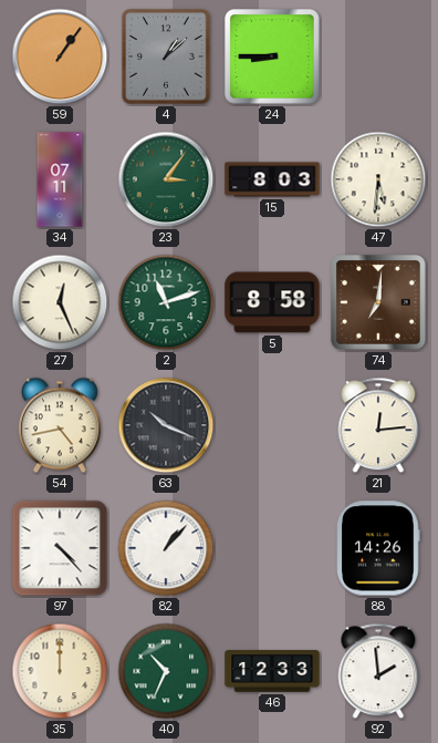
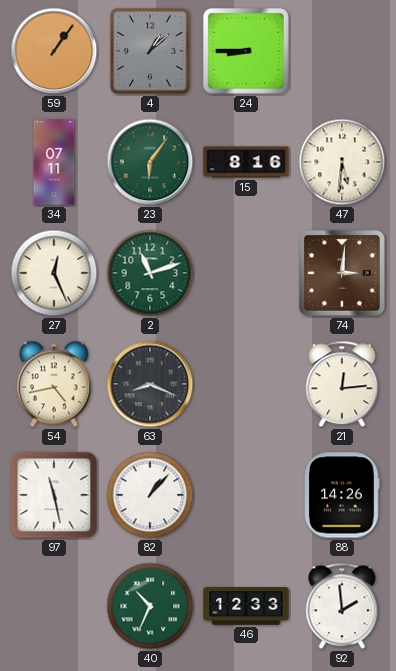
23: 3:06 -> 6:06
15: 8:03 -> 8:16
5: 8:58 -> none
74: 7:01 -> 3:01
63: 10:19 -> 8:19
97: 4:23 -> 11:28
35: 12:00 -> none
